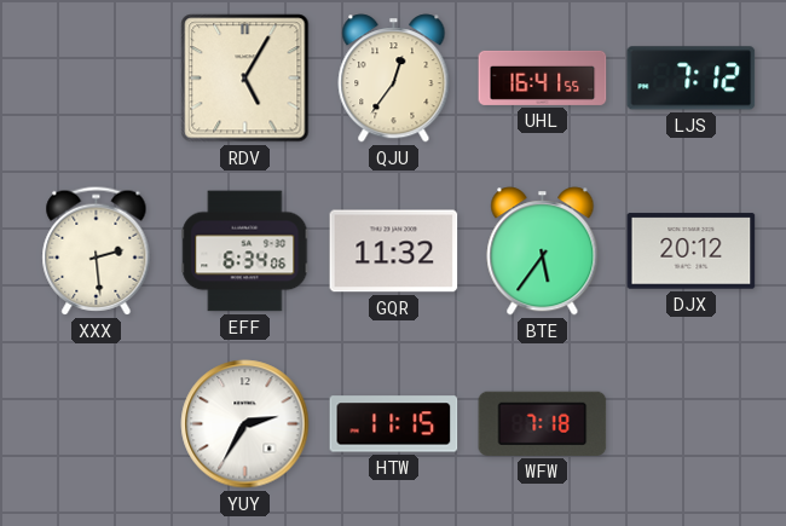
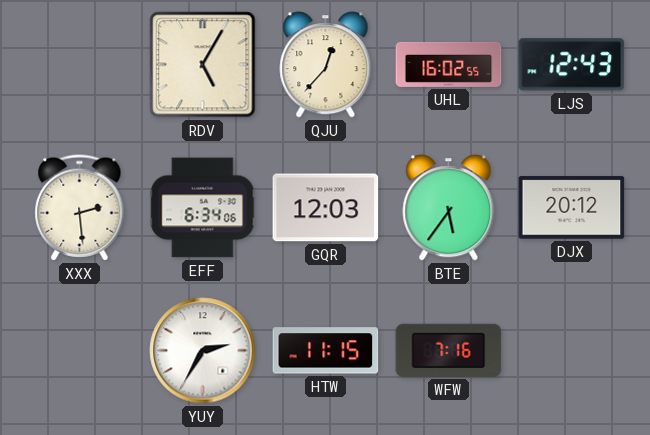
QJU: 12:36 -> 12:37
UHL: 16:41 -> 16:02
LJS: 7:12 -> 12:43
GQR: 11:32 -> 12:03
WFW: 7:18 -> 7:16
